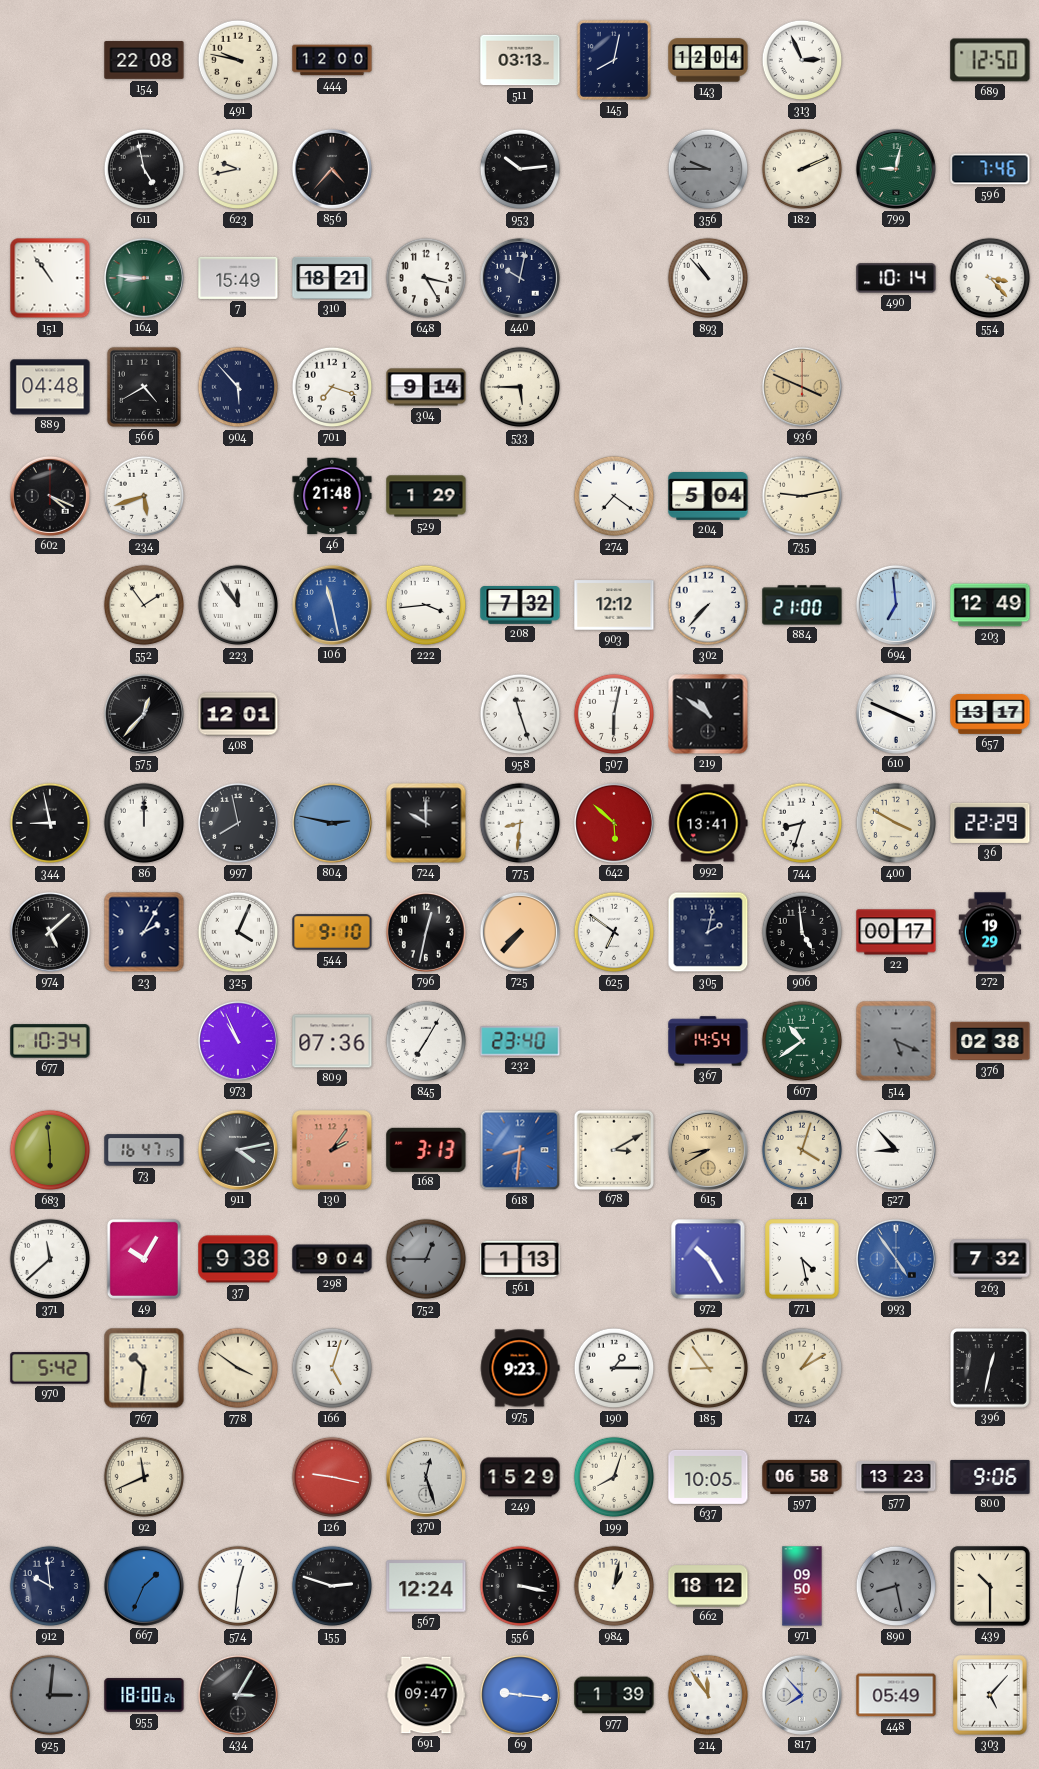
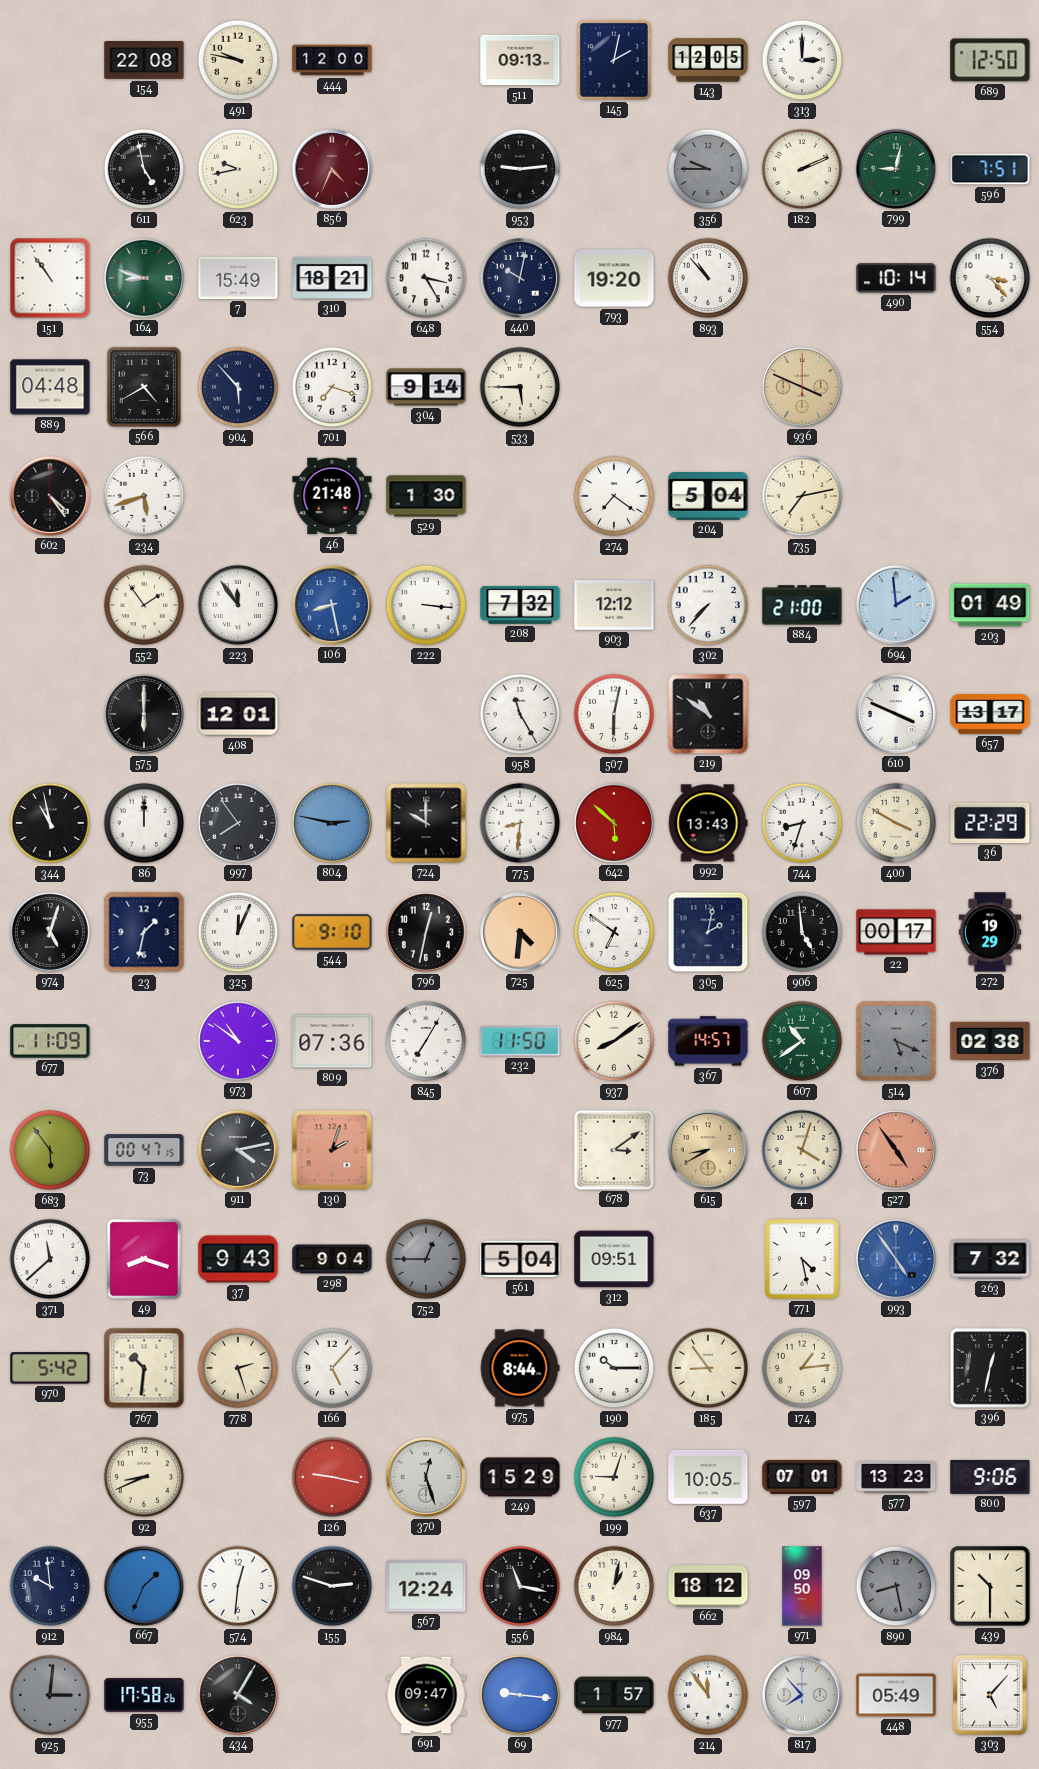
511: 03:13 -> 09:13
145: 8:02 -> 2:02
143: 12:04 -> 12:05
313: 2:56 -> 3:00
856: 4:37 -> 4:34
856 dial: black -> burgundy
953: 10:14 -> 9:14
596: 7:46 -> 7:51
164: 8:46 -> 8:48
793: none -> 19:20
602: 4:19 -> 4:24
529: 1:29 -> 1:30
735: 9:13 -> 7:13
106: 11:28 -> 8:28
222: 3:44 -> 3:16
694: 6:59 -> 1:59
203: 12:49 -> 01:49
575: 12:37 -> 6:00
958: 11:27 -> 11:25
344: 8:58 -> 10:58
997: 7:58 -> 7:54
992: 13:41 -> 13:43
974: 5:08 -> 5:03
23: 2:05 -> 1:32
325: 4:04 -> 12:04
725: 7:37 -> 4:31
677: 10:34 -> 11:09
973: 10:56 -> 10:51
232: 23:40 -> 11:50
937: none -> 8:09
367: 14:54 -> 14:57
683: 5:59 -> 5:54
73: 16:47 -> 00:47
130: 2:06 -> 2:03
168: 3:13 -> none
618: 8:31 -> none
678: 3:10 -> 3:09
527: 8:53 -> 4:54
527 dial: white -> salmon
49: 10:05 -> 8:18
37: 9:38 -> 9:43
561: 1:13 -> 5:04
312: none -> 09:51
972: 10:25 -> none
778: 3:51 -> 2:27
166: 5:03 -> 5:07
975: 9:23 -> 8:44
190: 1:15 -> 10:15
174: 1:10 -> 1:14
92: 11:41 -> 8:41
199: 8:03 -> 9:03
597: 06:58 -> 07:01
556: 3:17 -> 11:17
955: 18:00 -> 17:58
434: 3:05 -> 4:05
977: 1:39 -> 1:57
